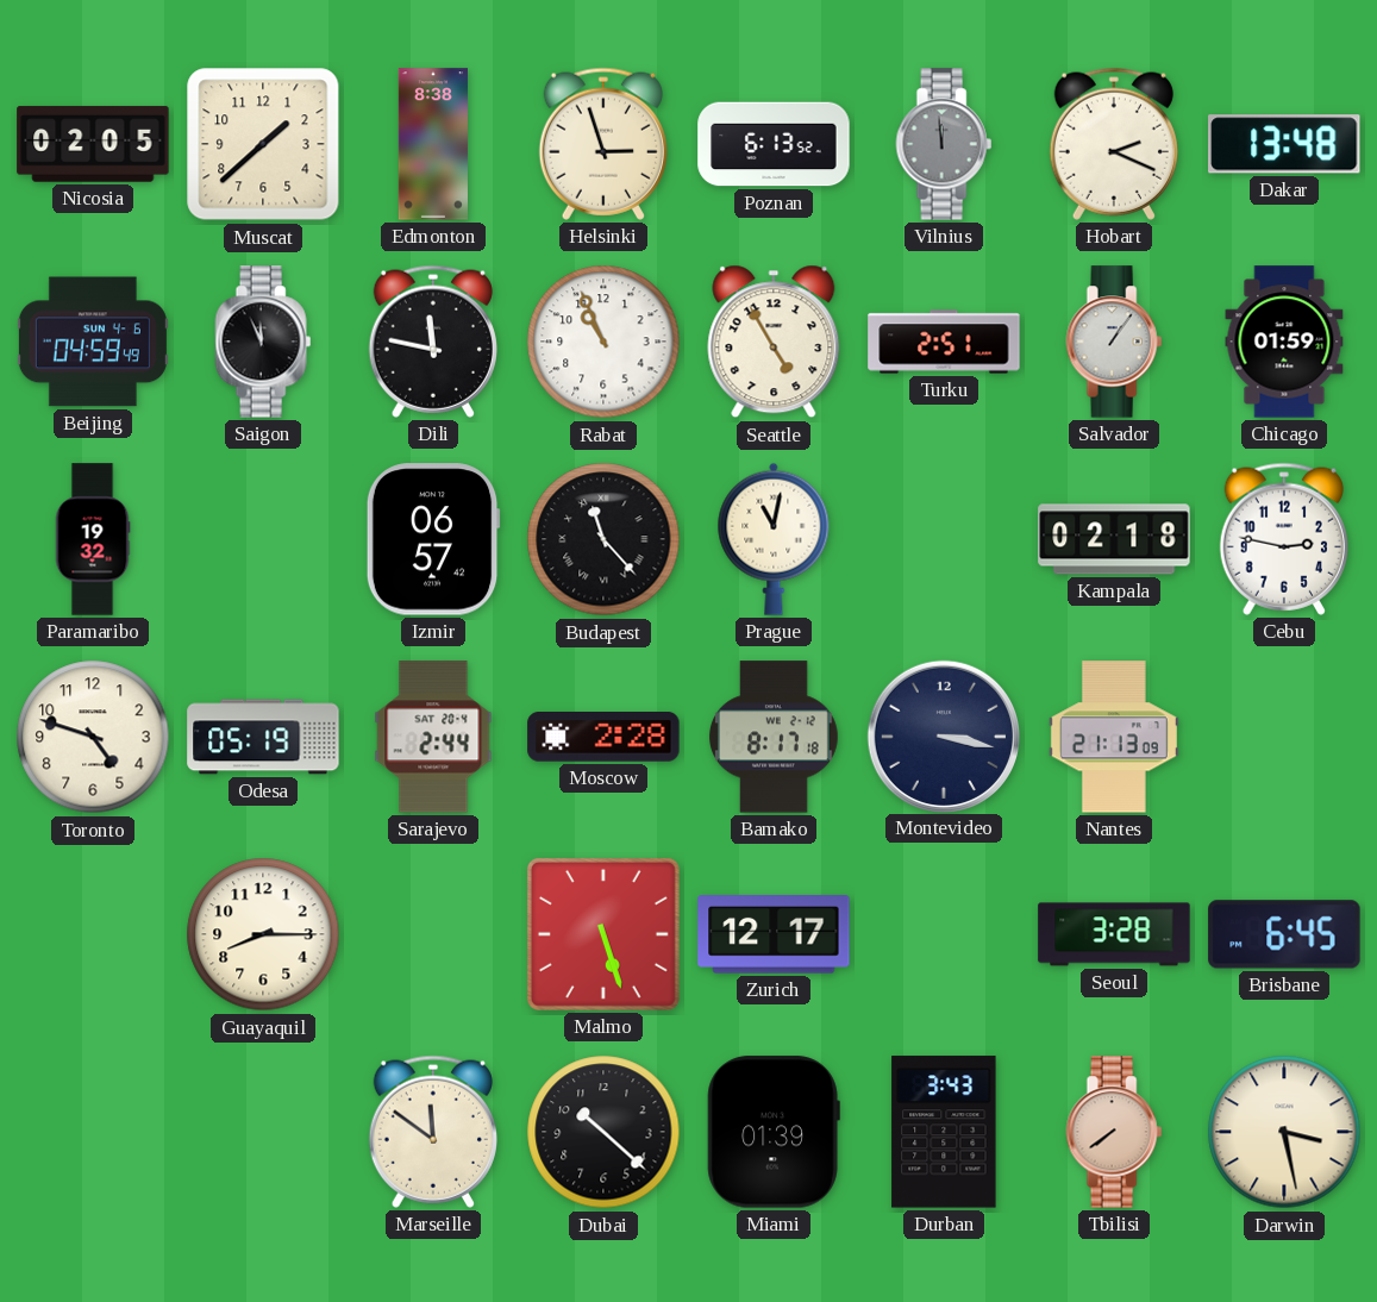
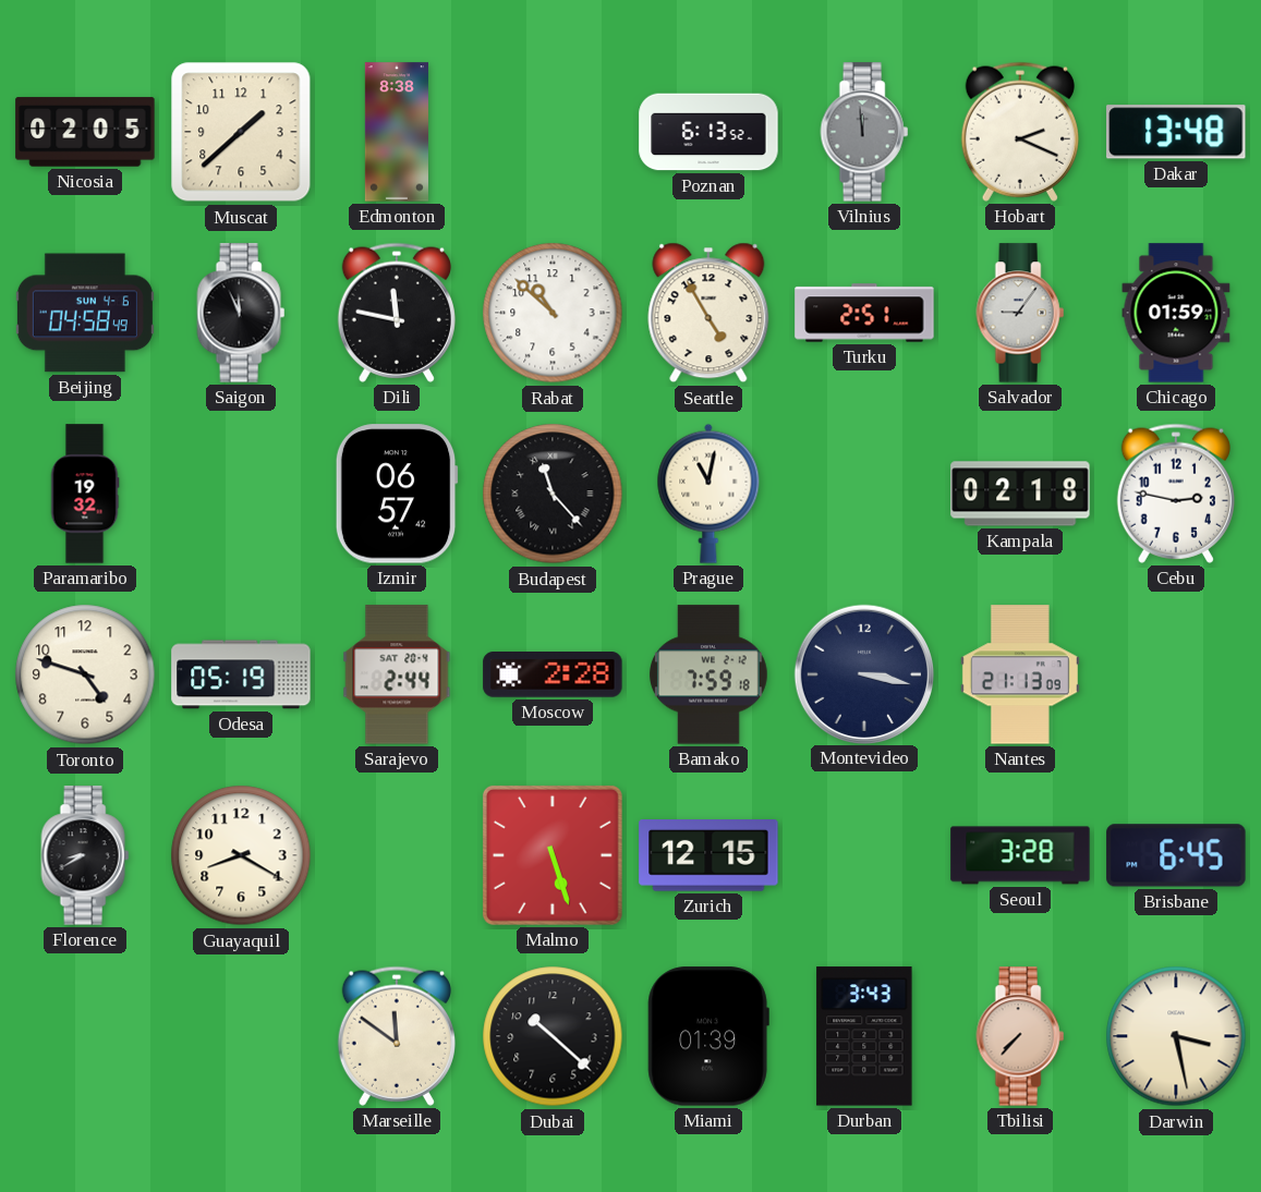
Helsinki: 2:57 -> none
Beijing: 04:59 -> 04:58
Rabat: 10:56 -> 10:52
Salvador: 1:06 -> 9:06
Bamako: 8:17 -> 7:59
Florence: none -> 8:40
Guayaquil: 8:15 -> 8:20
Zurich: 12:17 -> 12:15
Tbilisi: 7:39 -> 7:37
